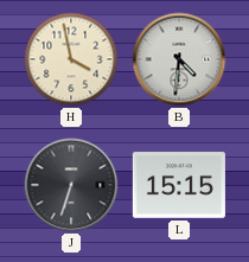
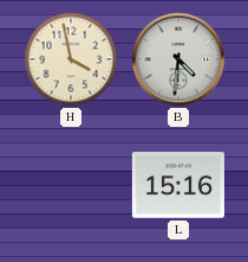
J: 6:33 -> none
L: 15:15 -> 15:16
